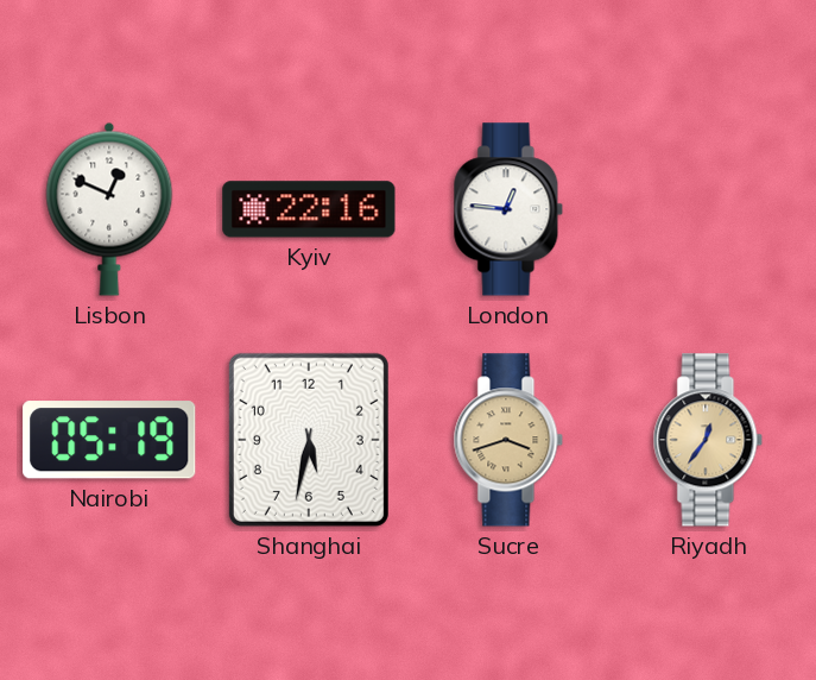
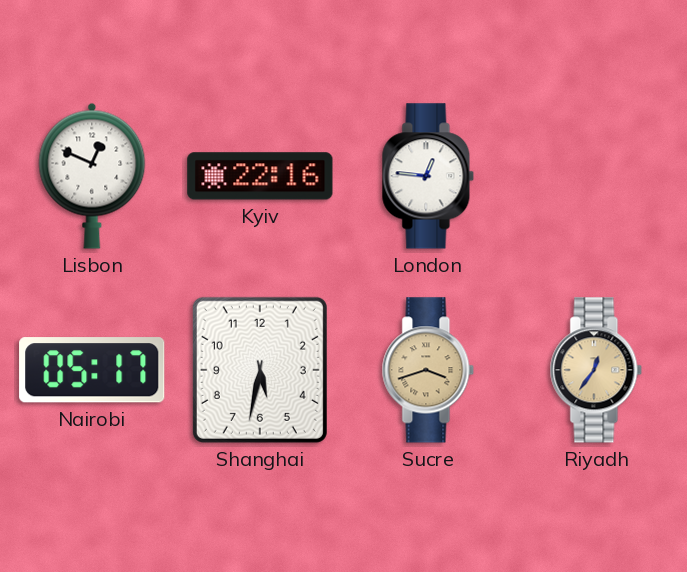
Nairobi: 05:19 -> 05:17
